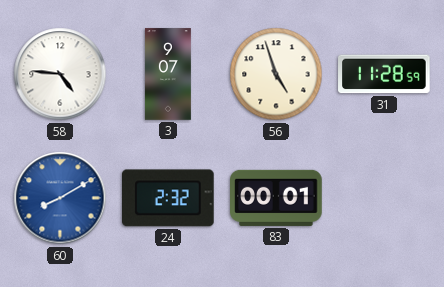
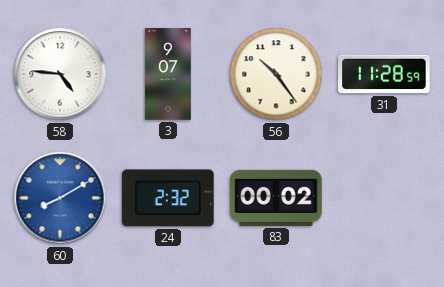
56: 4:57 -> 10:24
83: 00:01 -> 00:02
